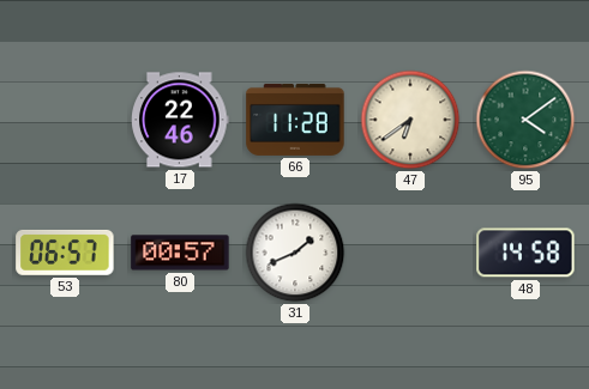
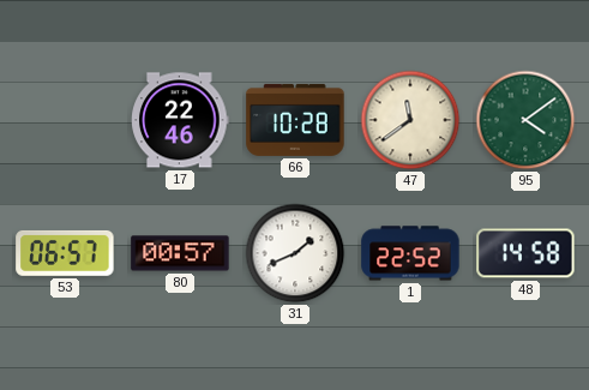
66: 11:28 -> 10:28
47: 6:39 -> 11:39
1: none -> 22:52
